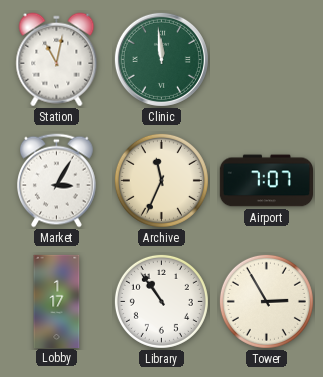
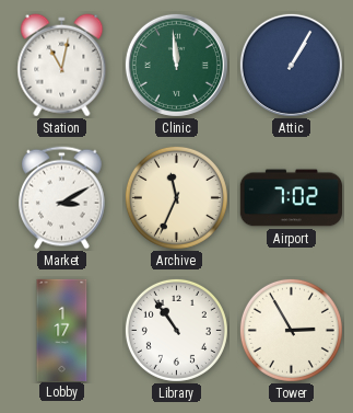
Attic: none -> 1:05
Market: 3:05 -> 3:10
Airport: 7:07 -> 7:02
